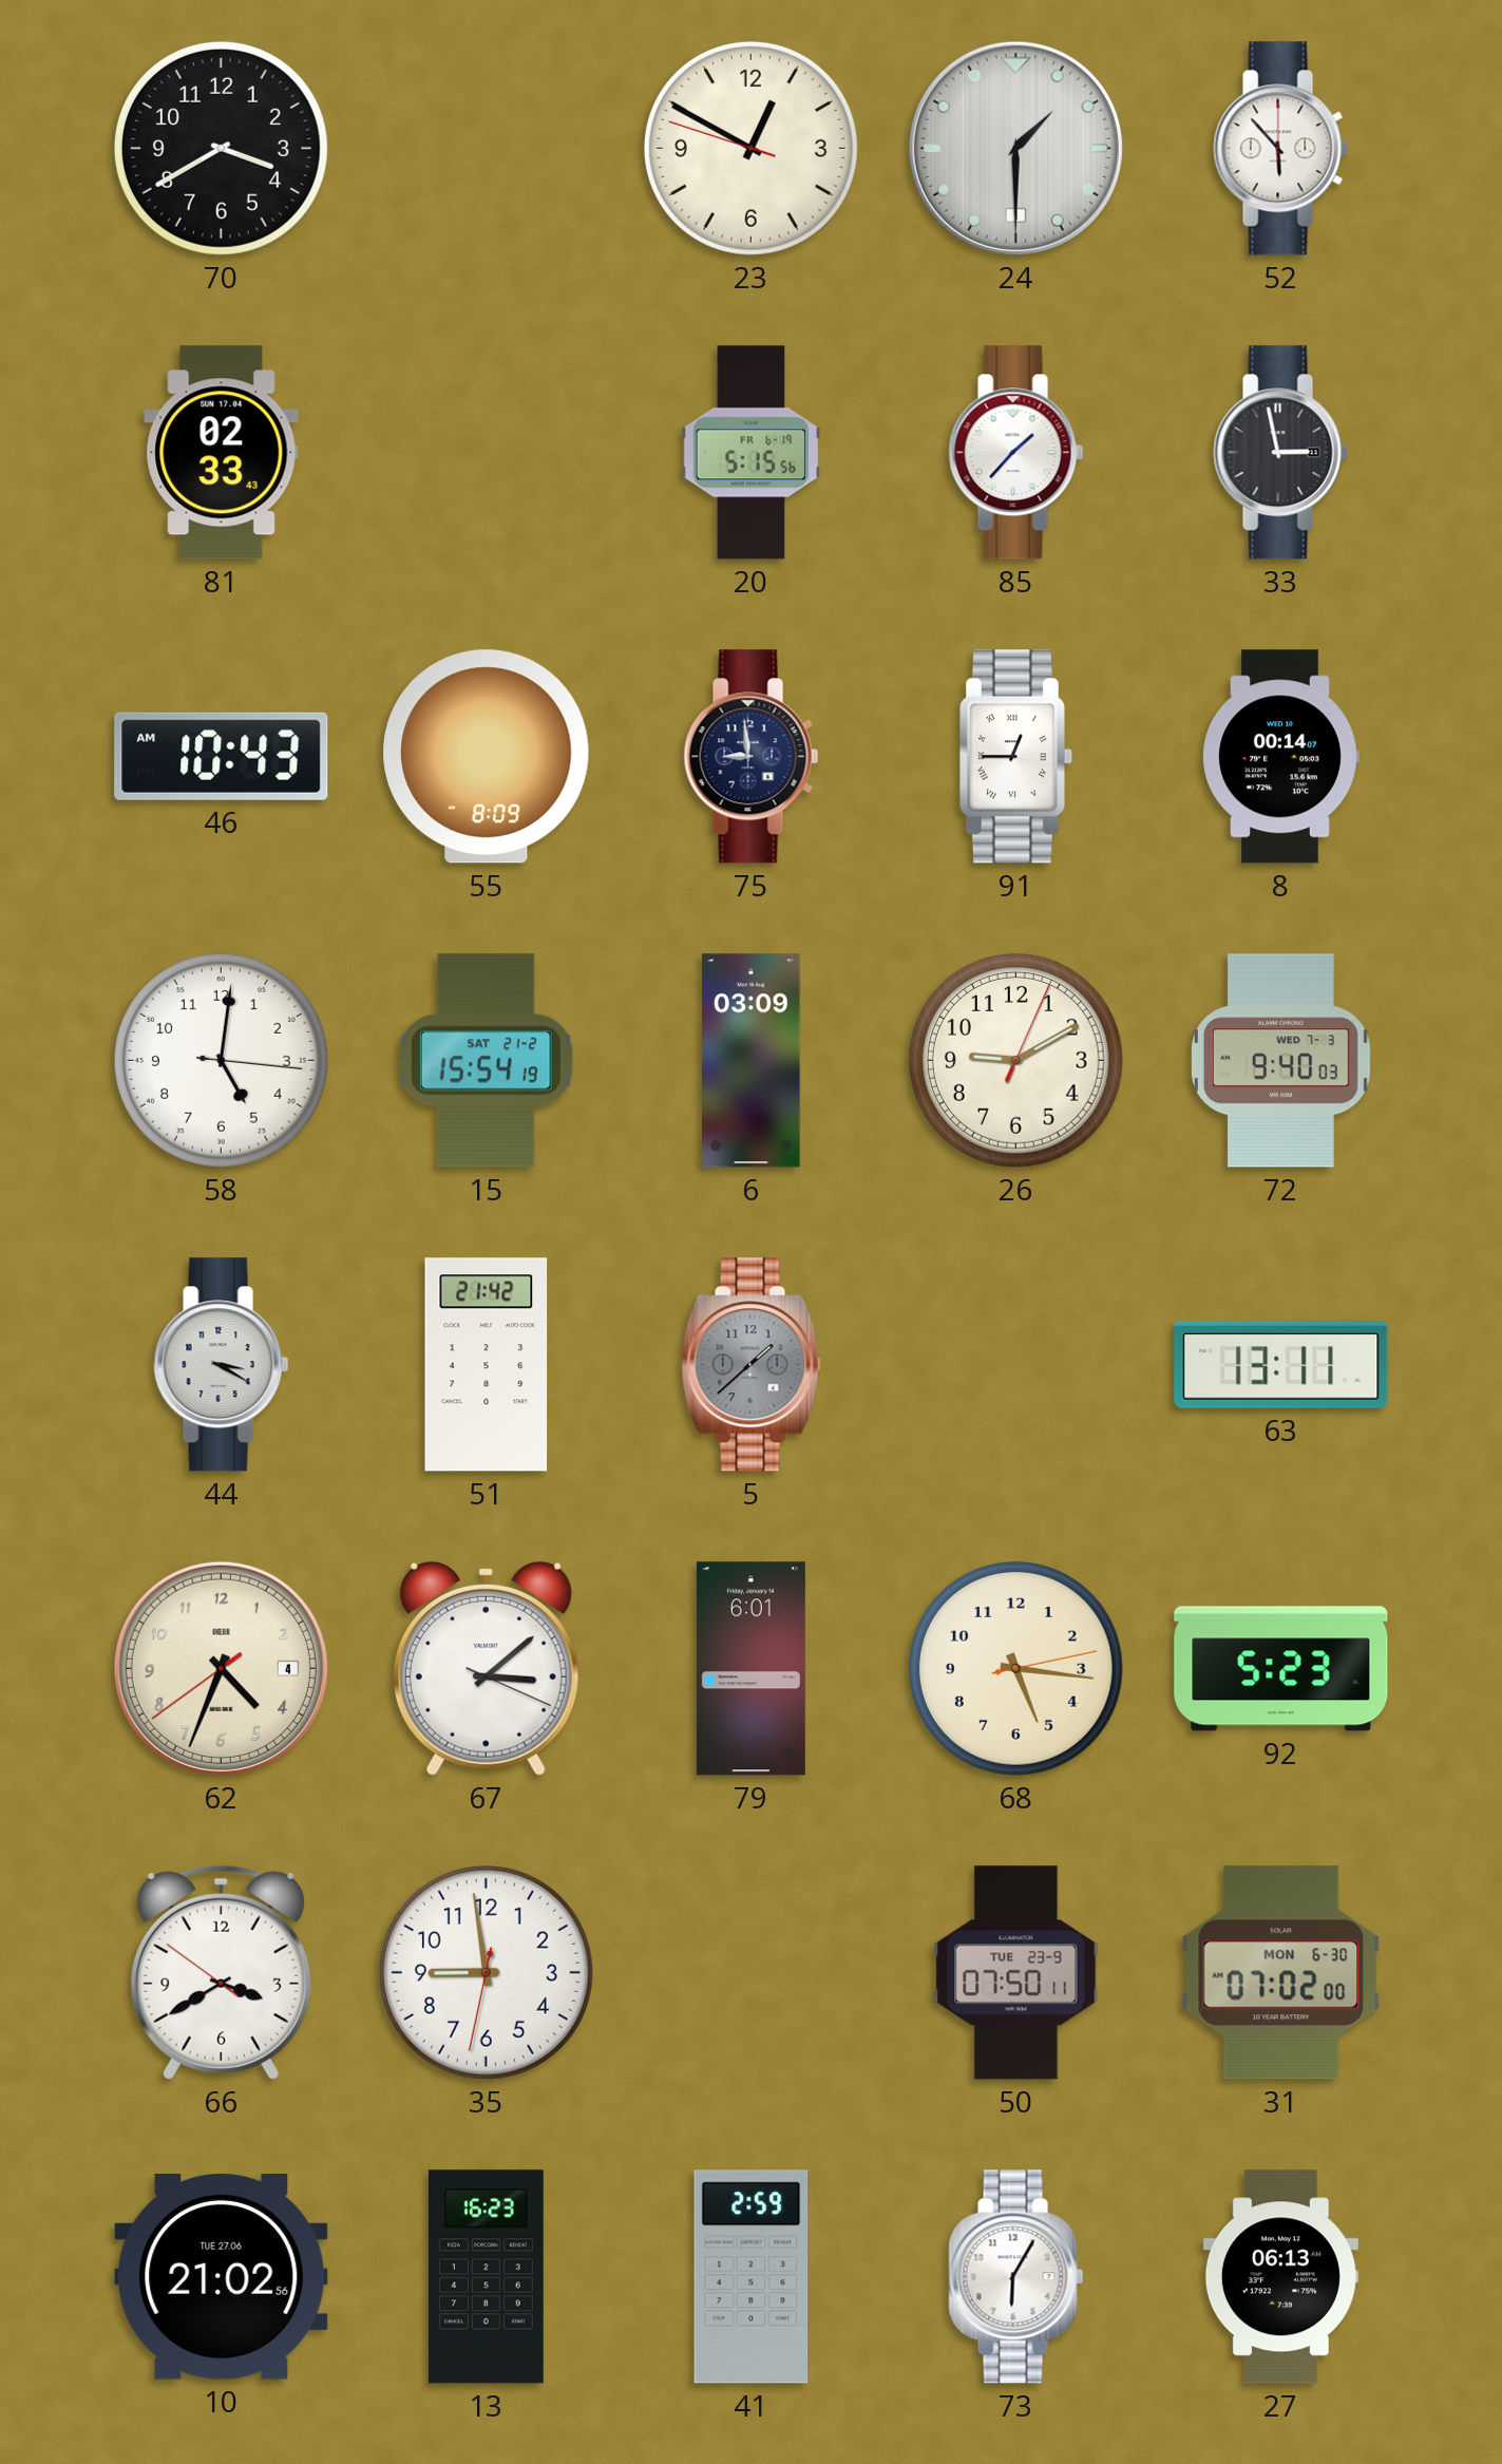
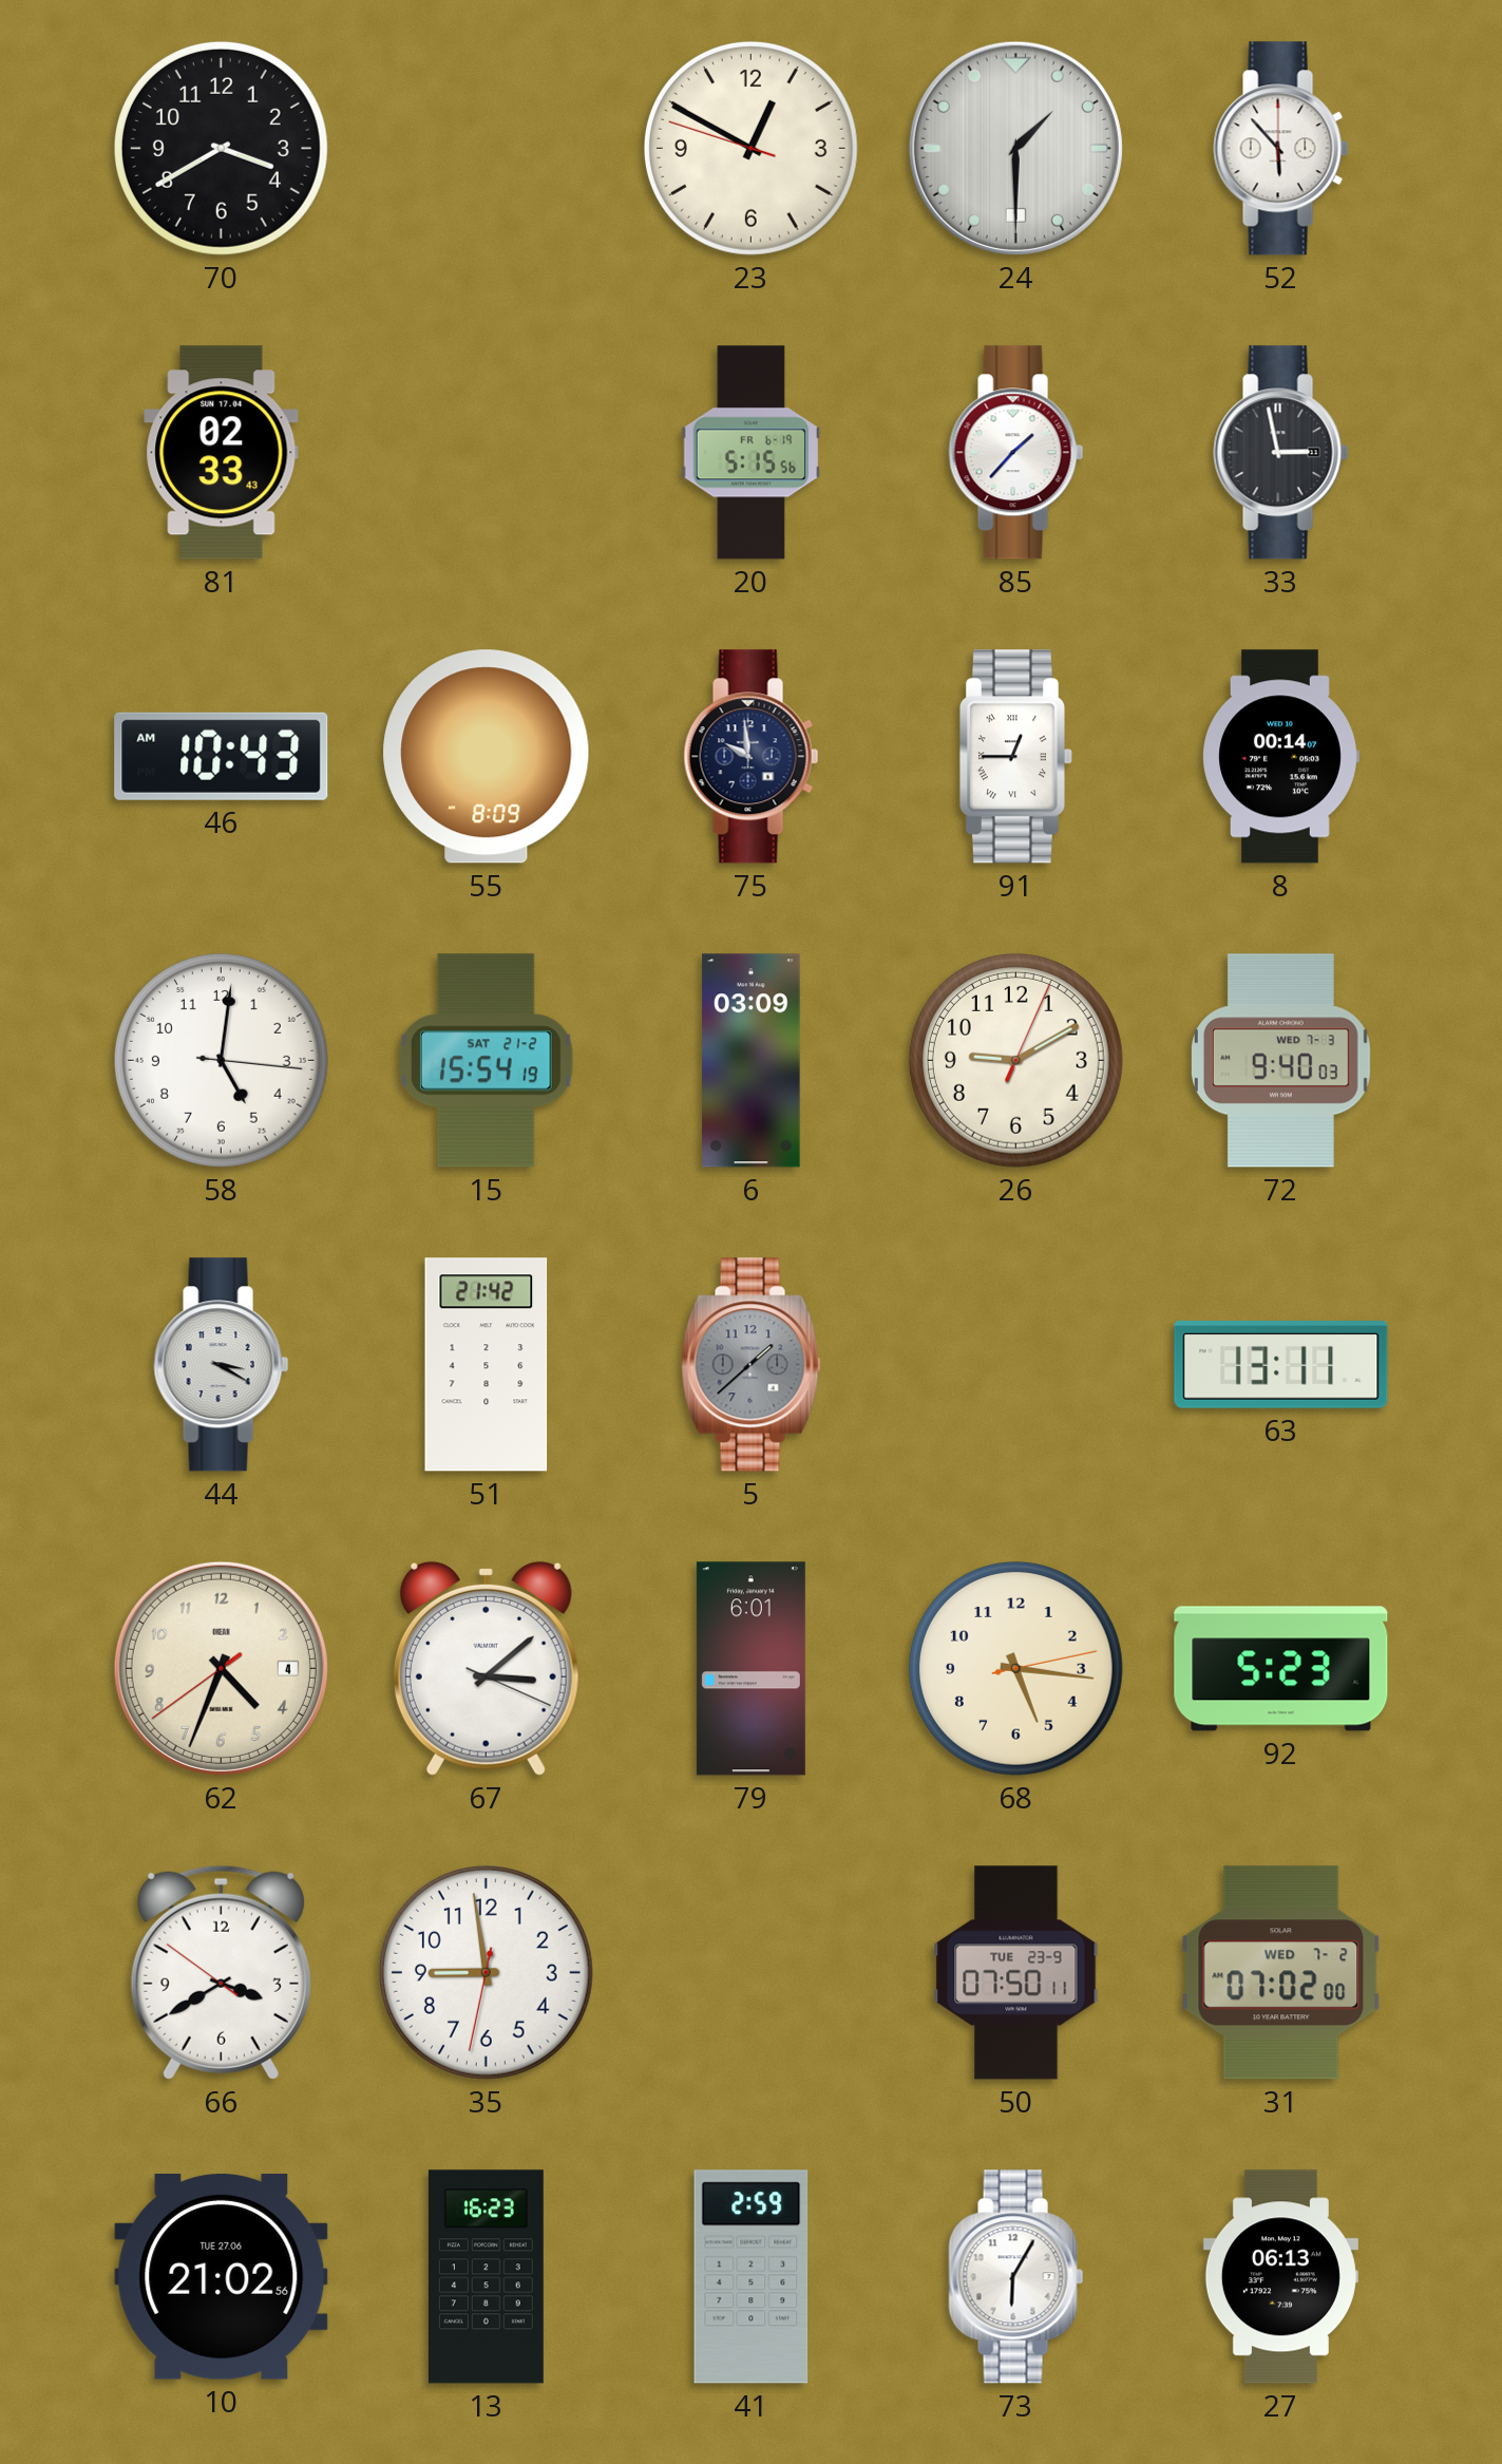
75: 8:59 -> 9:59
31 date: MON 6-30 -> WED 7-2
